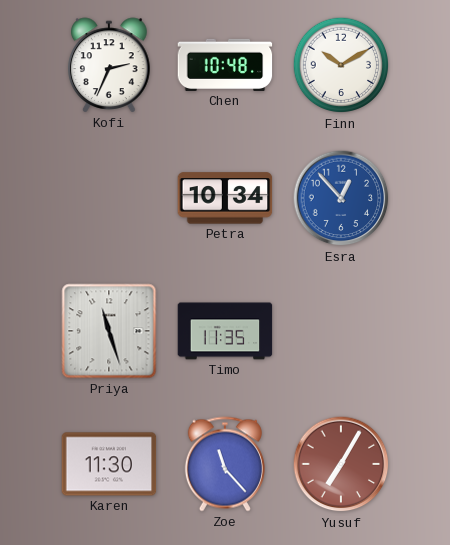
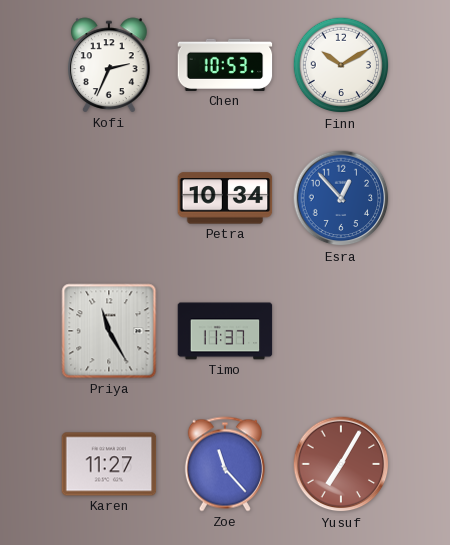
Chen: 10:48 -> 10:53
Priya: 11:27 -> 11:25
Timo: 11:35 -> 11:37
Karen: 11:30 -> 11:27
